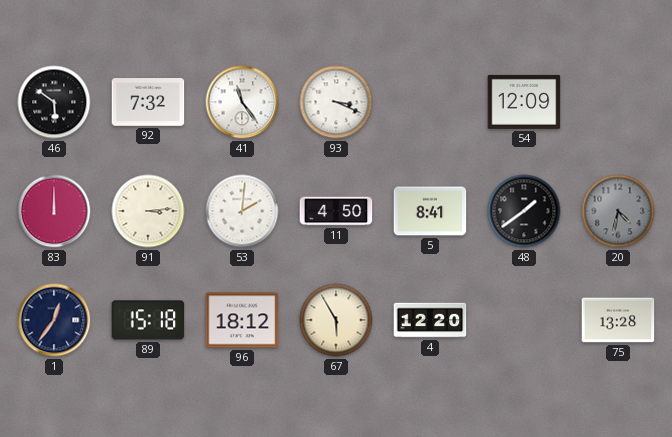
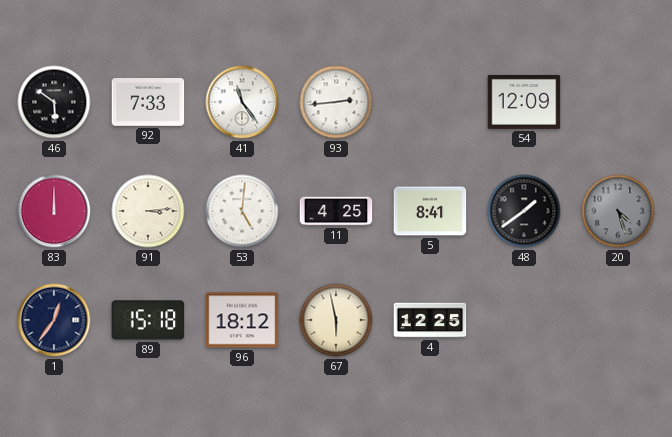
92: 7:32 -> 7:33
93: 3:19 -> 2:44
53: 2:01 -> 5:01
11: 4:50 -> 4:25
20: 4:32 -> 4:27
67: 5:55 -> 5:58
4: 12:20 -> 12:25
75: 13:28 -> none
